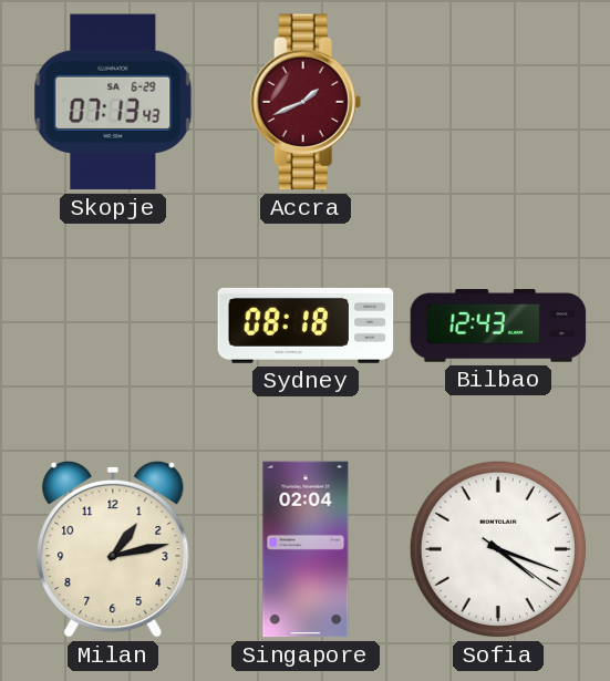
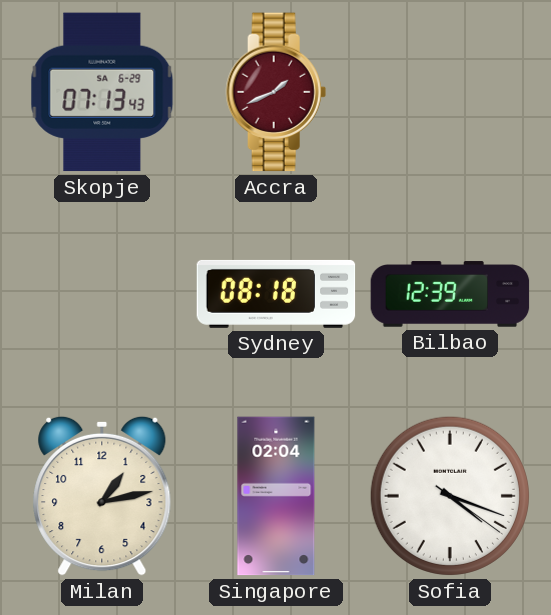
Bilbao: 12:43 -> 12:39
